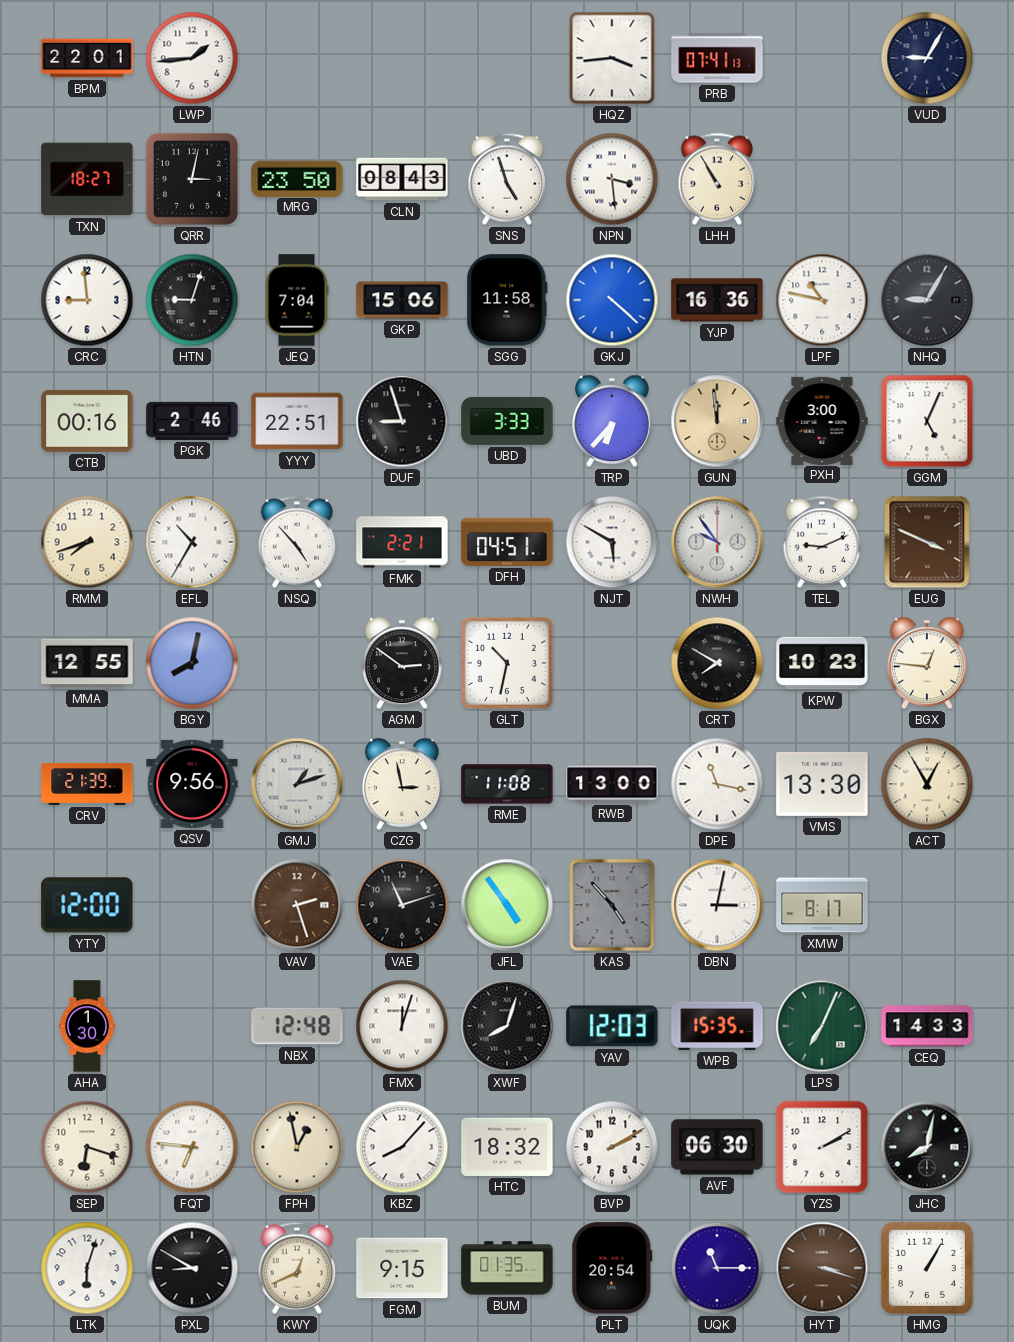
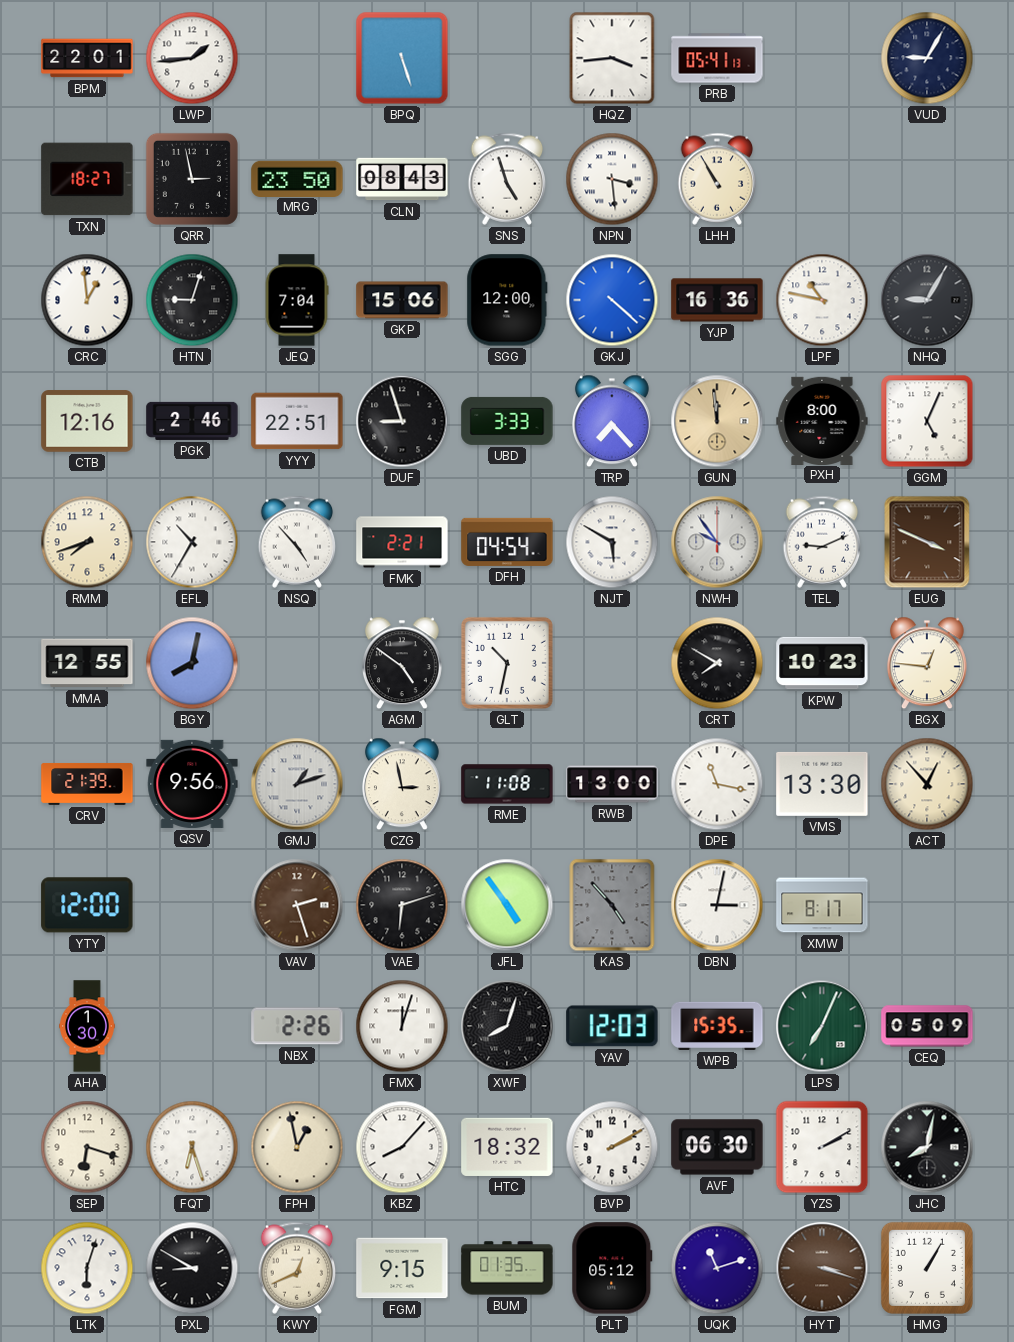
BPQ: none -> 5:27
PRB: 07:41 -> 05:41
QRR: 3:02 -> 2:58
CRC: 8:59 -> 12:59
SGG: 11:58 -> 12:00
CTB: 00:16 -> 12:16
TRP: 6:37 -> 7:23
PXH: 3:00 -> 8:00
DFH: 04:51 -> 04:54
AGM: 2:51 -> 4:51
ACT: 12:55 -> 12:53
VAE: 11:12 -> 6:12
NBX: 12:48 -> 2:26
CEQ: 14:33 -> 05:09
FQT: 6:46 -> 6:27
PLT: 20:54 -> 05:12
UQK: 11:15 -> 11:12
